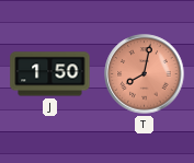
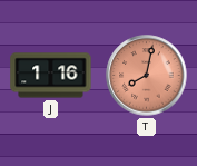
J: 1:50 -> 1:16
